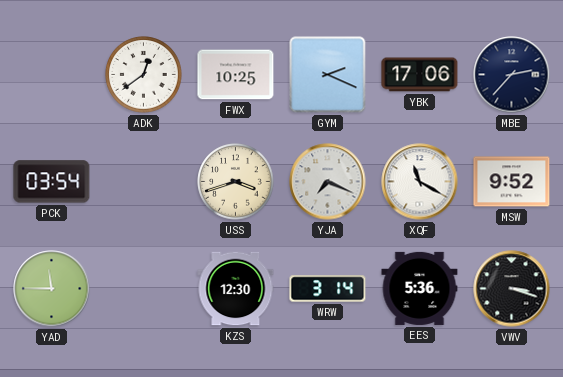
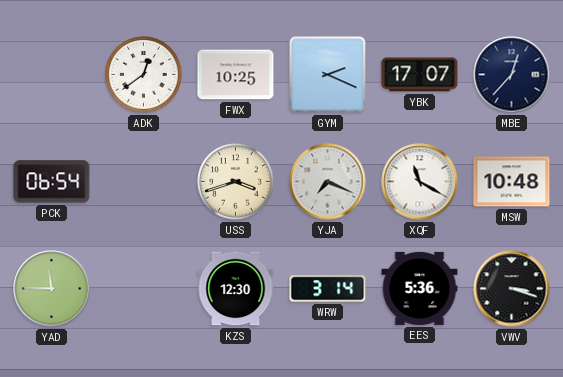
YBK: 17:06 -> 17:07
MBE: 2:37 -> 12:37
PCK: 03:54 -> 06:54
MSW: 9:52 -> 10:48
